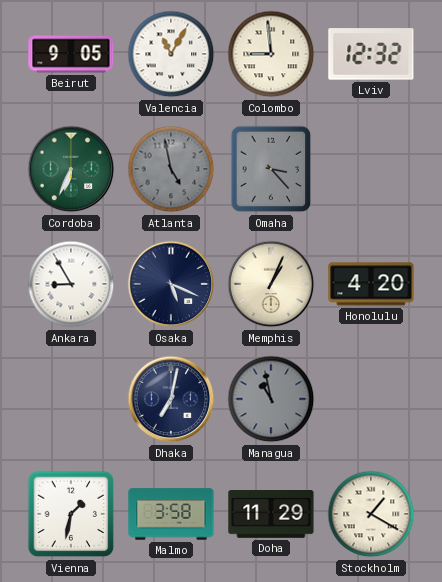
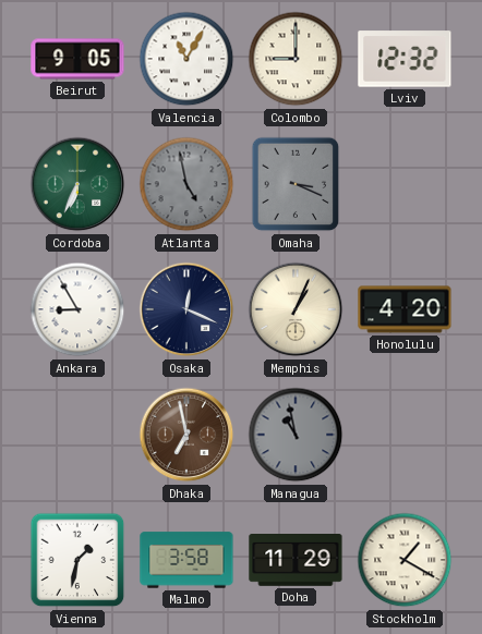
Colombo: 8:59 -> 9:00
Omaha: 3:23 -> 3:19
Osaka: 5:19 -> 12:19
Dhaka: 7:02 -> 6:58
Dhaka dial: navy -> brown
